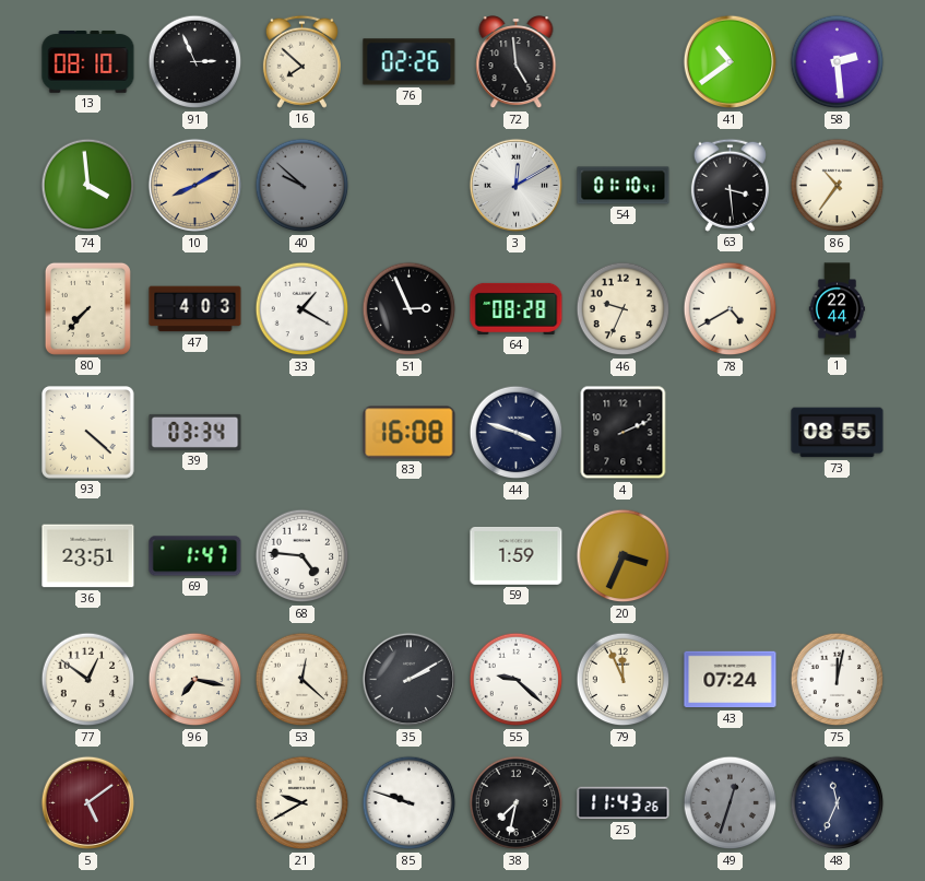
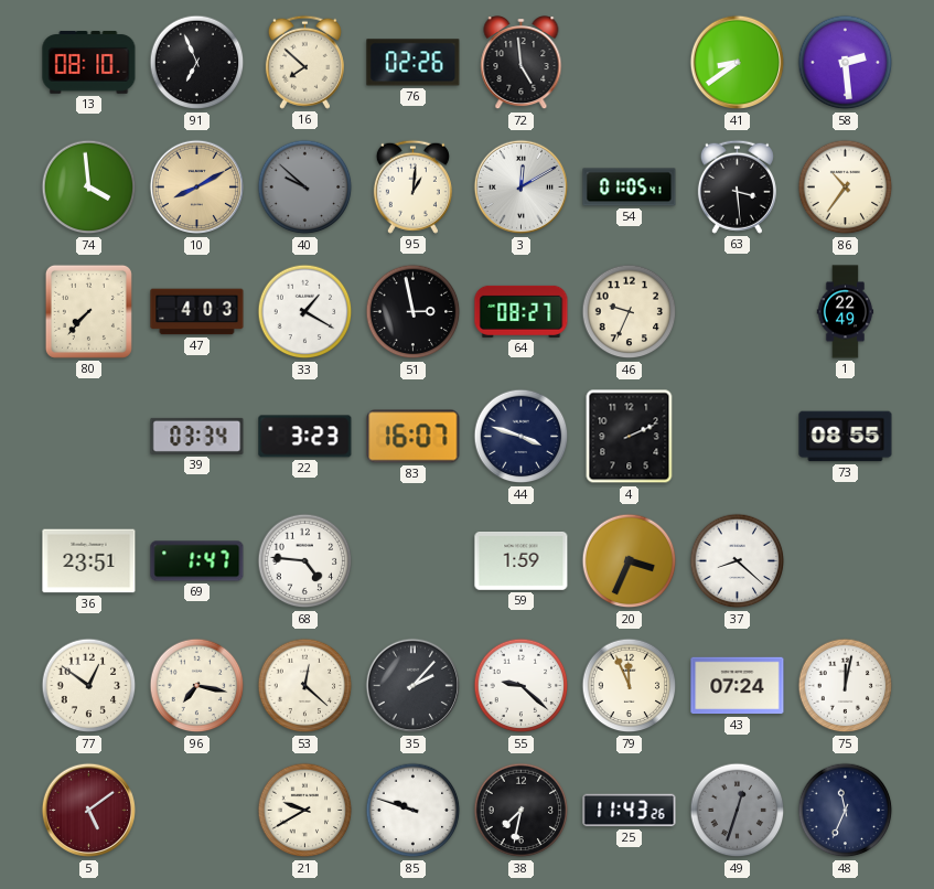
91: 2:56 -> 6:56
41: 10:39 -> 8:39
95: none -> 1:01
54: 01:10 -> 01:05
51: 2:56 -> 2:58
64: 08:28 -> 08:27
78: 4:40 -> none
1: 22:44 -> 22:49
93: 4:22 -> none
22: none -> 3:23
83: 16:08 -> 16:07
37: none -> 8:22
35: 2:10 -> 2:07
